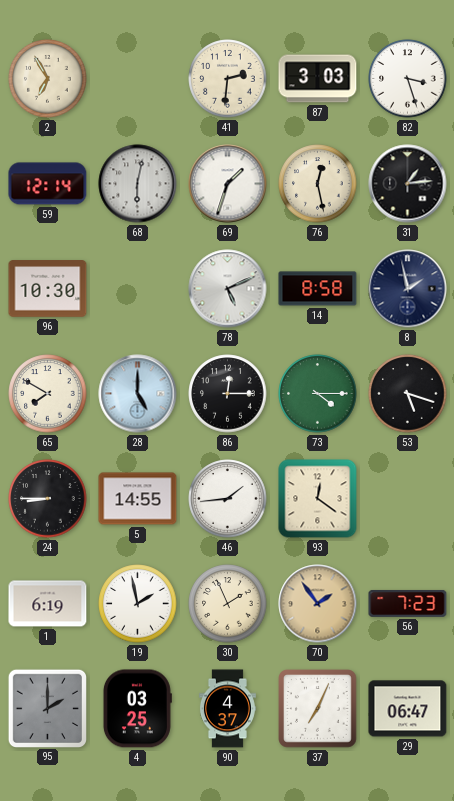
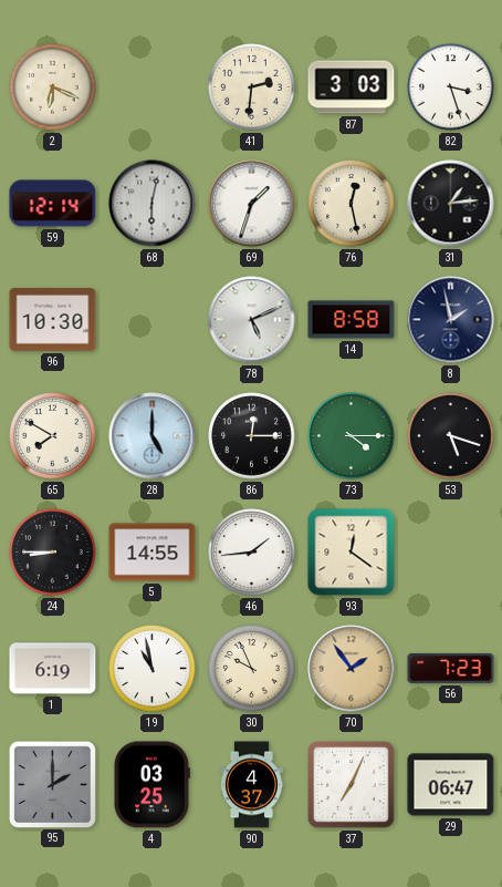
2: 6:55 -> 6:19
19: 1:58 -> 10:58
30: 1:56 -> 9:56
